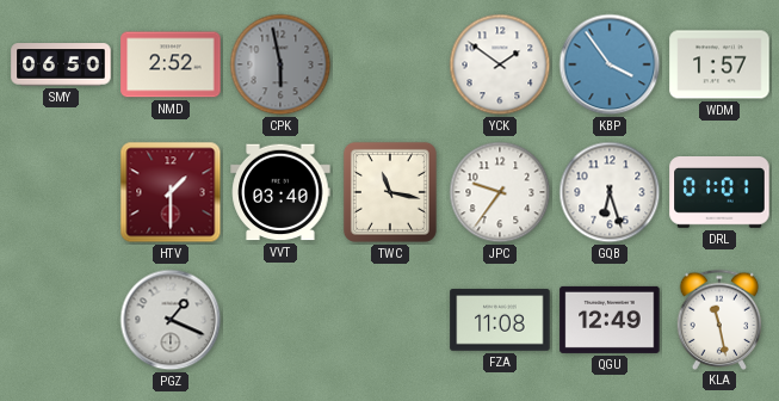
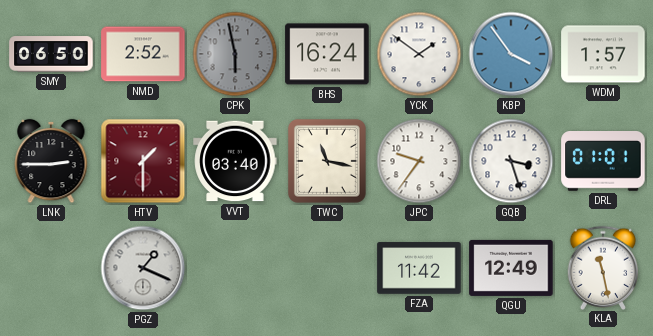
BHS: none -> 16:24
LNK: none -> 2:45
GQB: 6:27 -> 3:27
FZA: 11:08 -> 11:42
